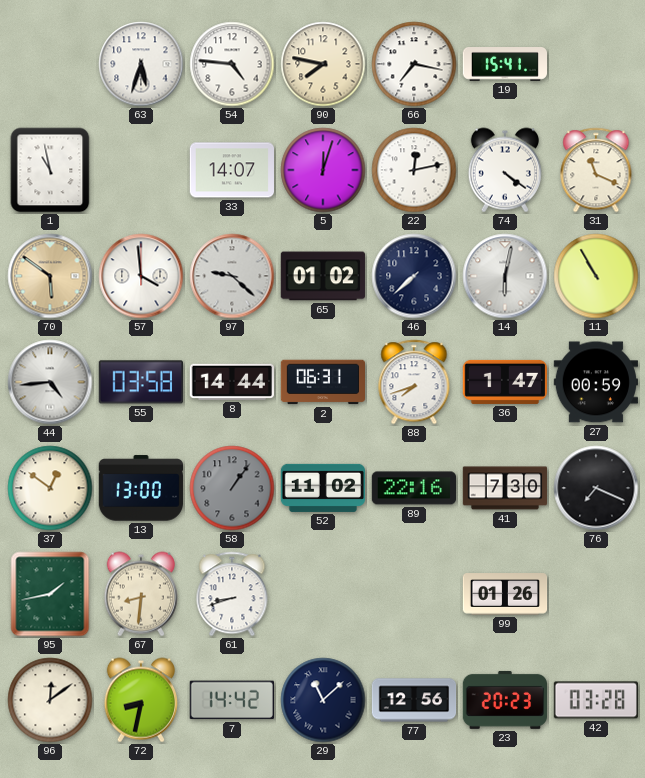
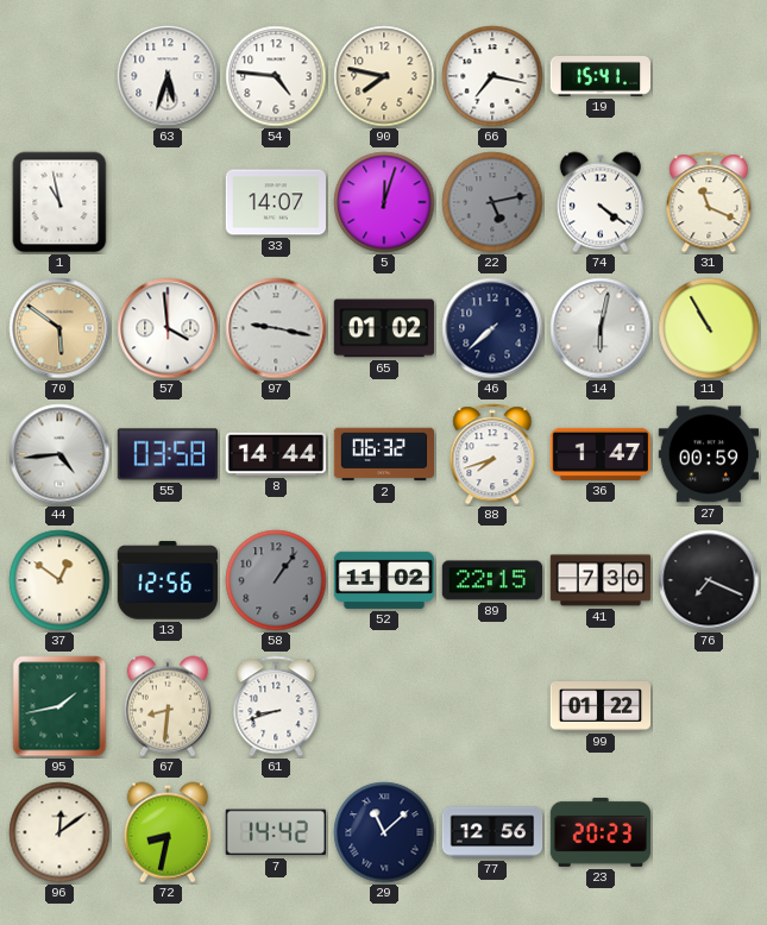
22: 12:13 -> 5:13
22 dial: white -> grey
97: 9:22 -> 9:17
2: 06:31 -> 06:32
13: 13:00 -> 12:56
89: 22:16 -> 22:15
99: 01:26 -> 01:22
42: 03:28 -> none
